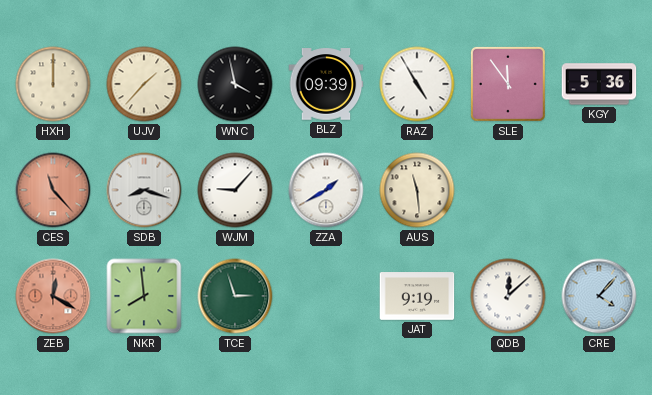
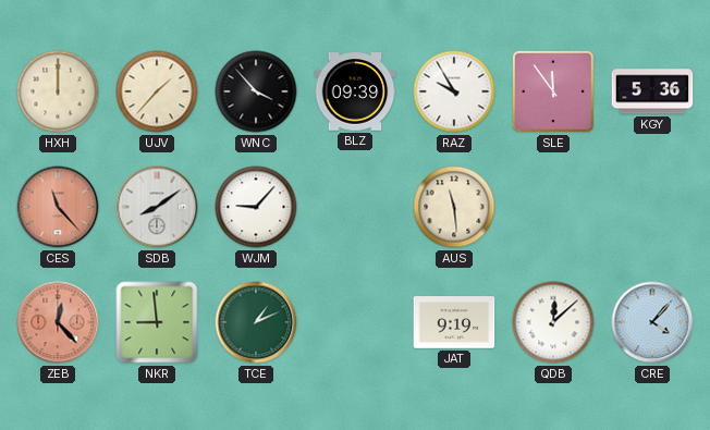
WNC: 3:58 -> 3:53
RAZ: 4:55 -> 9:55
SDB: 8:18 -> 8:09
ZZA: 1:40 -> none
ZEB: 12:20 -> 12:23
NKR: 7:59 -> 8:59
TCE: 2:57 -> 1:11
